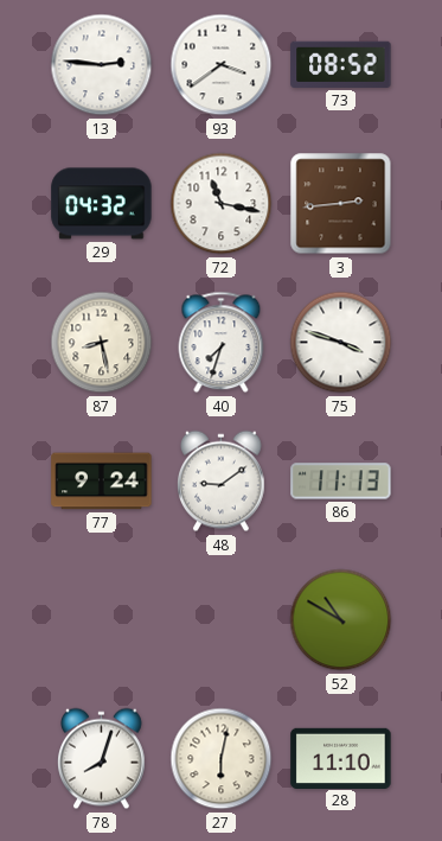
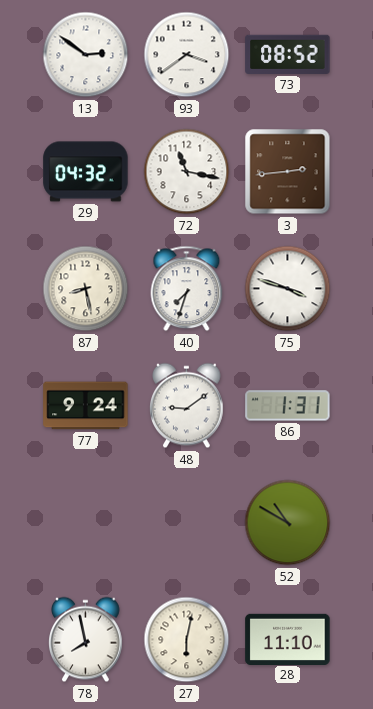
13: 2:46 -> 2:51
86: 11:13 -> 1:31
78: 8:03 -> 7:58
